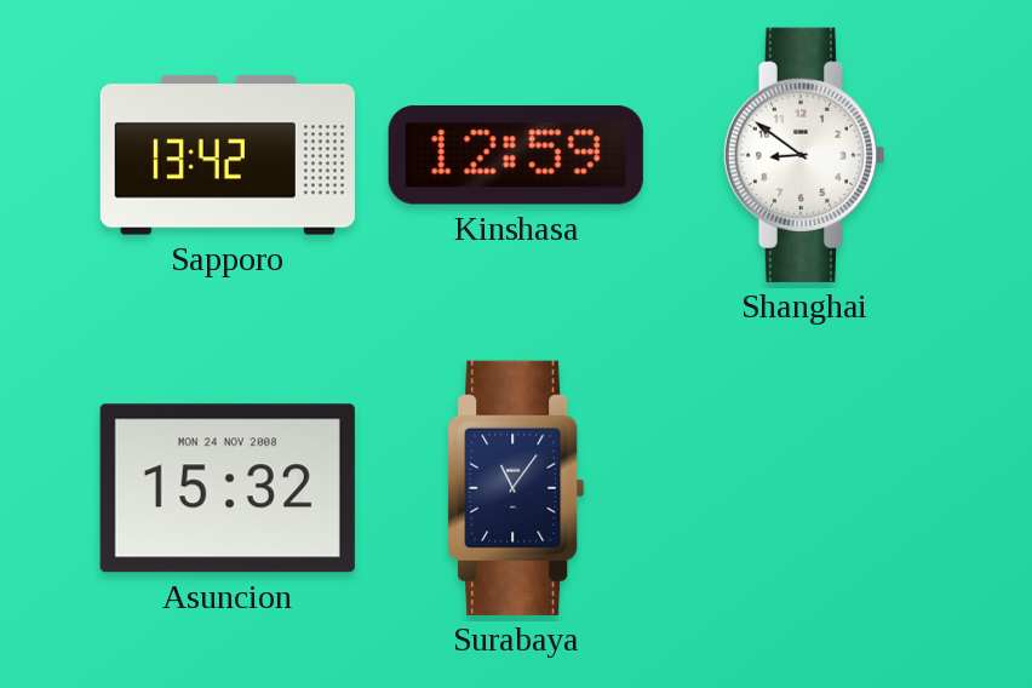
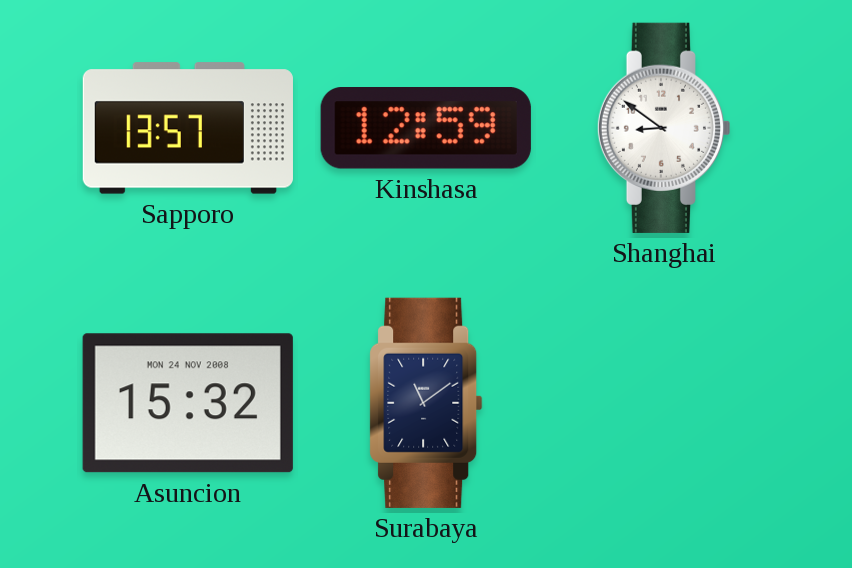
Sapporo: 13:42 -> 13:57
Surabaya: 11:06 -> 11:09
